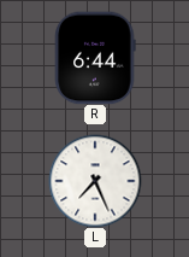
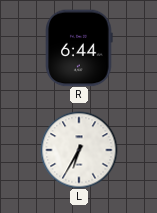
L: 7:26 -> 6:35
